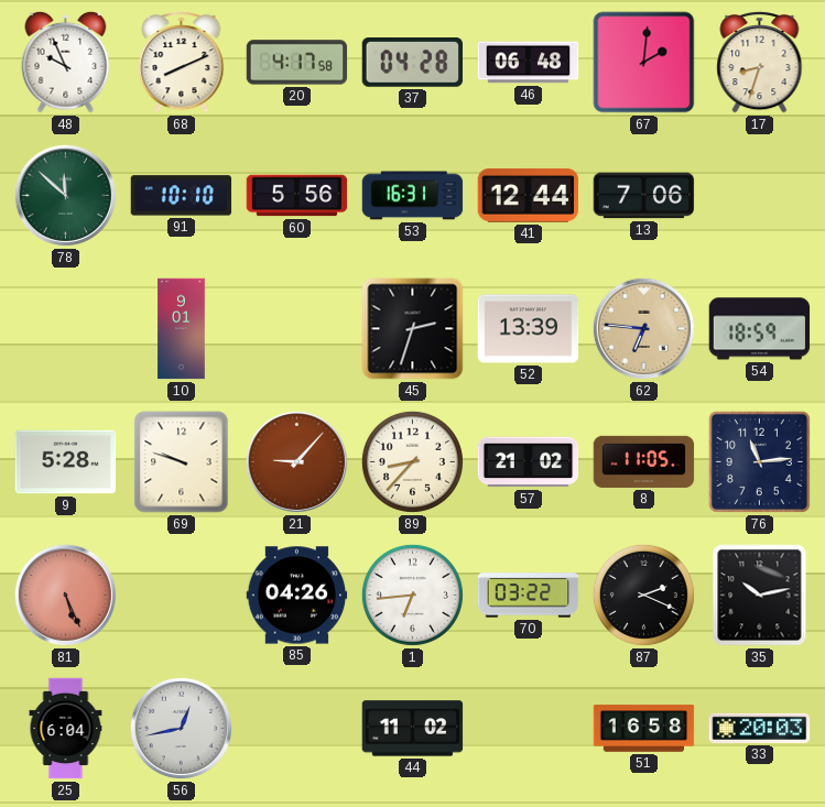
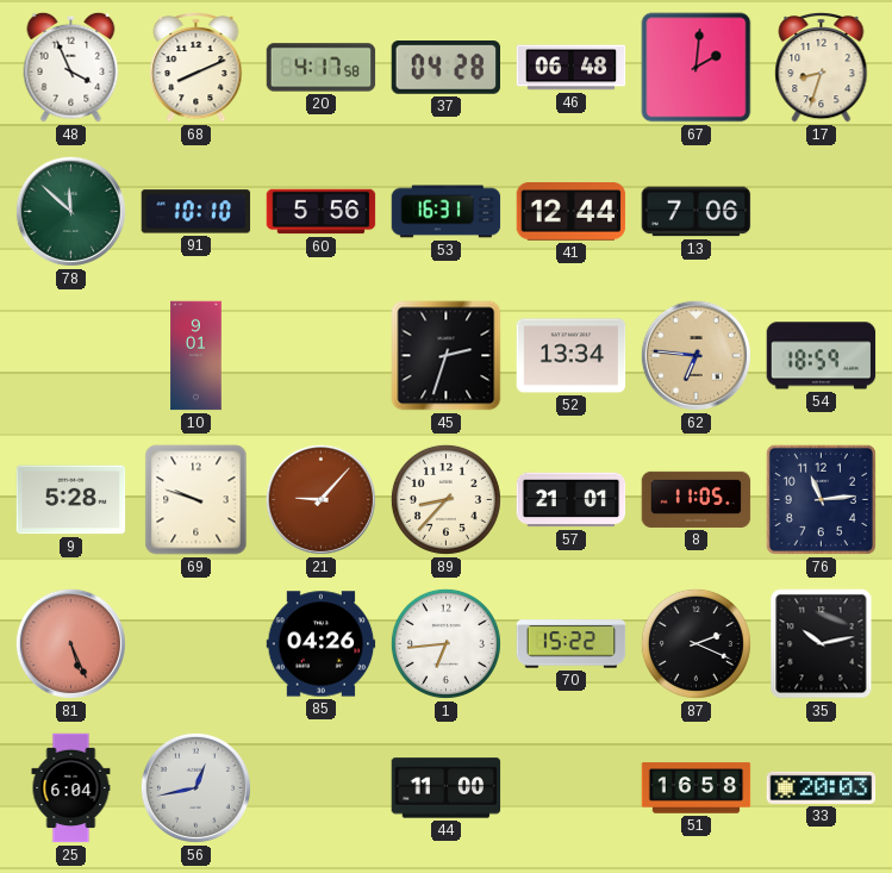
48: 9:56 -> 3:56
52: 13:39 -> 13:34
57: 21:02 -> 21:01
70: 03:22 -> 15:22
44: 11:02 -> 11:00
